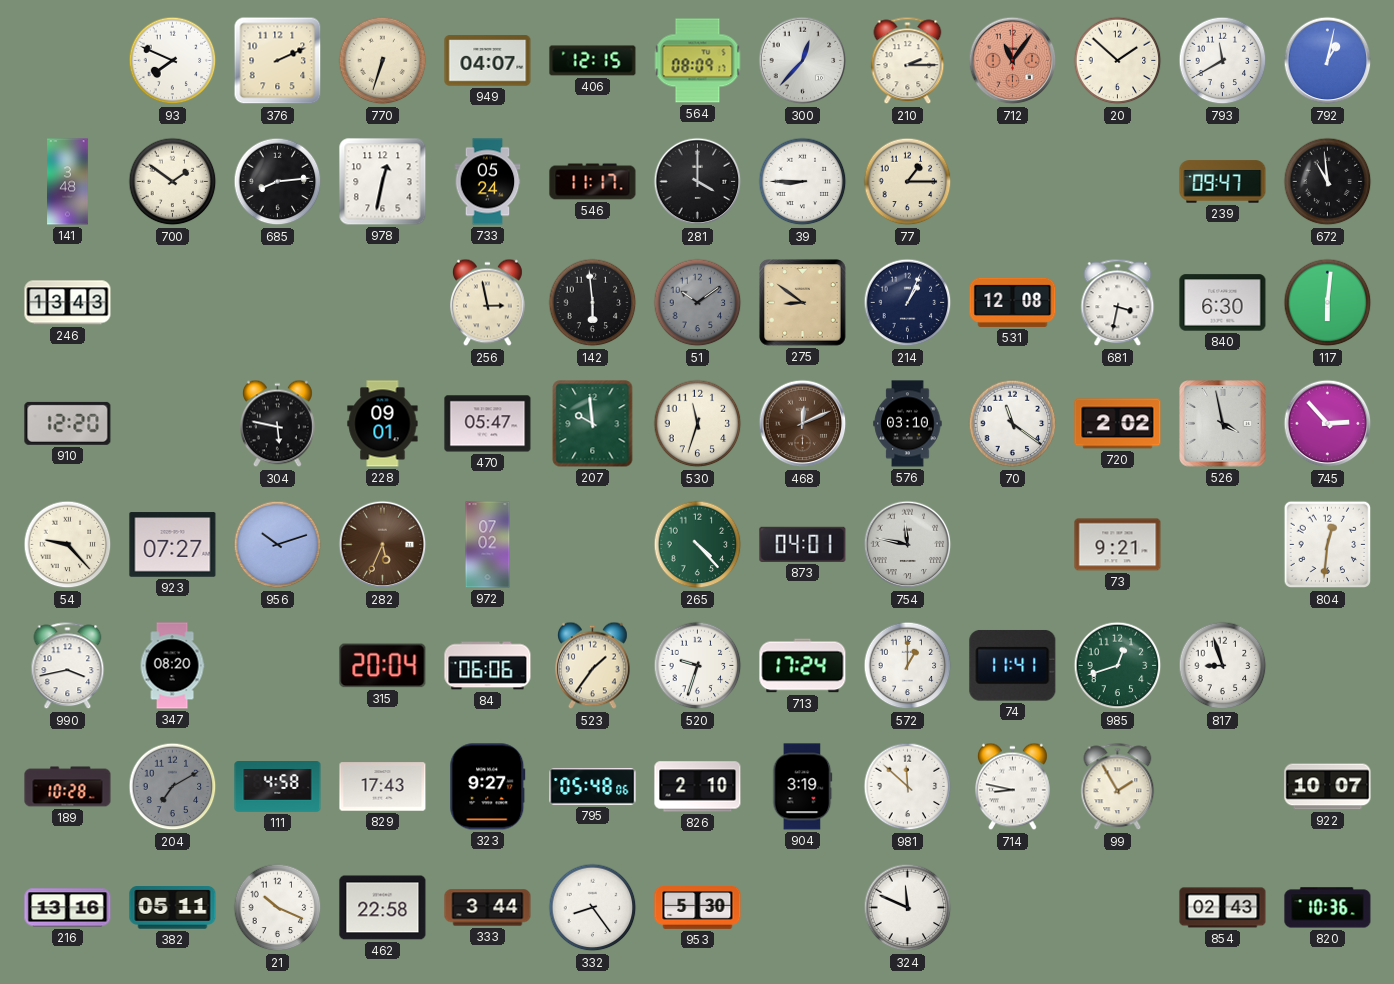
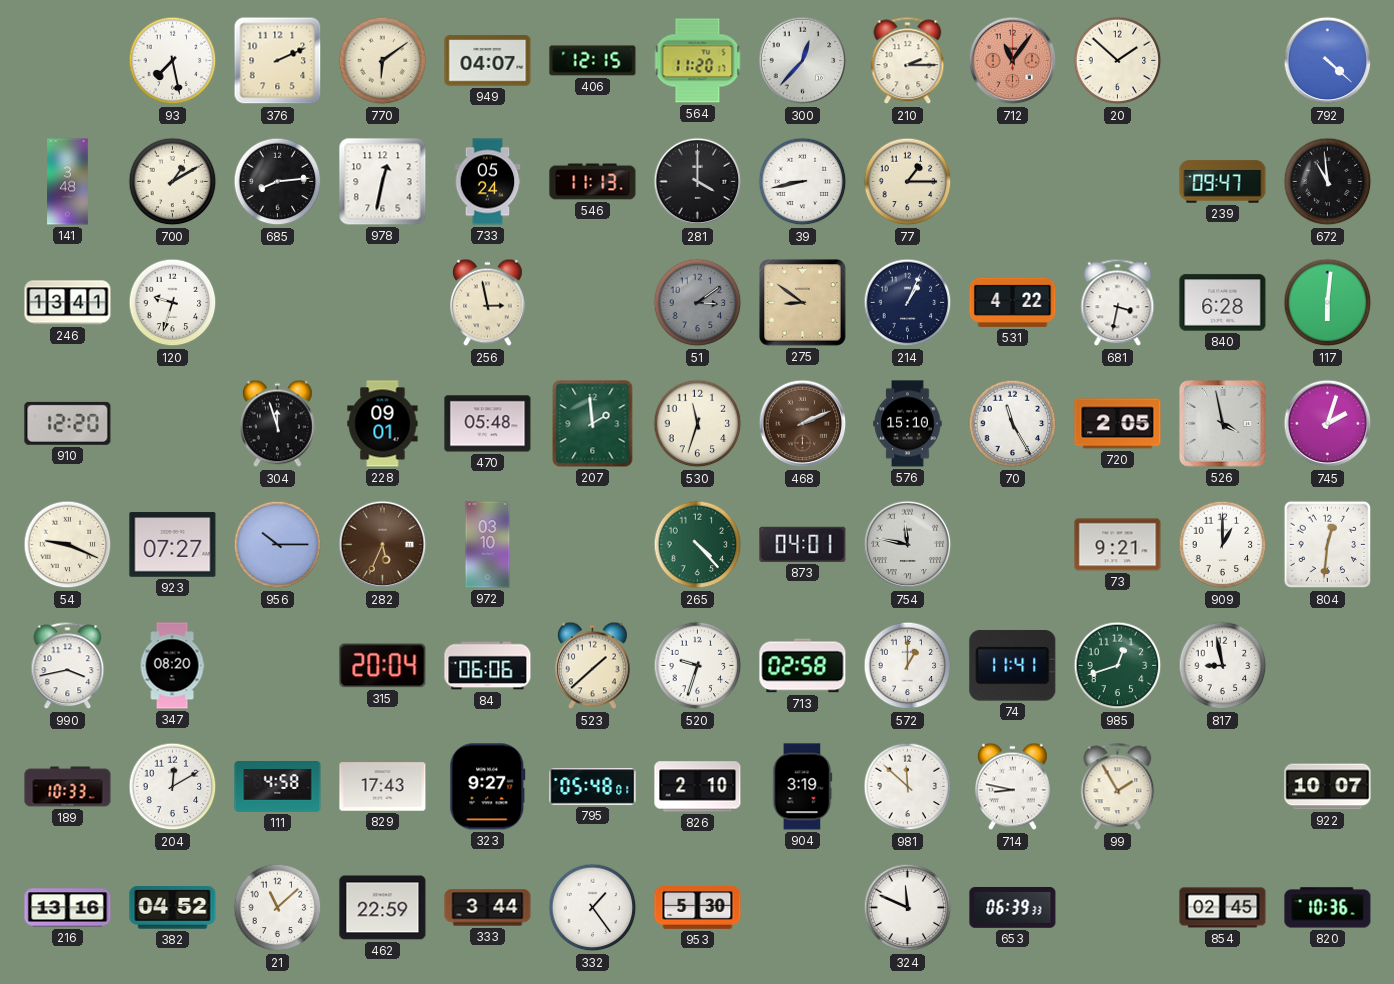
93: 7:49 -> 7:28
770: 6:33 -> 6:09
564: 08:09 -> 11:20
793: 11:40 -> none
792: 1:02 -> 4:22
700: 1:51 -> 1:10
546: 11:17 -> 11:13
39: 8:45 -> 8:43
246: 13:43 -> 13:41
120: none -> 9:33
142: 5:59 -> none
51: 10:09 -> 3:09
531: 12:08 -> 4:22
840: 6:30 -> 6:28
304: 5:47 -> 11:57
470: 05:47 -> 05:48
207: 9:59 -> 1:59
468: 12:11 -> 2:11
576: 03:10 -> 15:10
70: 11:21 -> 11:25
720: 2:02 -> 2:05
745: 2:53 -> 2:03
54: 9:23 -> 9:19
956: 10:12 -> 10:15
972: 07:02 -> 03:10
909: none -> 1:00
523: 1:36 -> 1:38
713: 17:24 -> 02:58
817: 8:57 -> 8:58
189: 10:28 -> 10:33
204: 7:10 -> 12:10
204 dial: grey -> white
795: 05:48:06 -> 05:48:01
382: 05:11 -> 04:52
21: 10:19 -> 11:08
462: 22:58 -> 22:59
332: 8:24 -> 1:24
653: none -> 06:39
854: 02:43 -> 02:45
